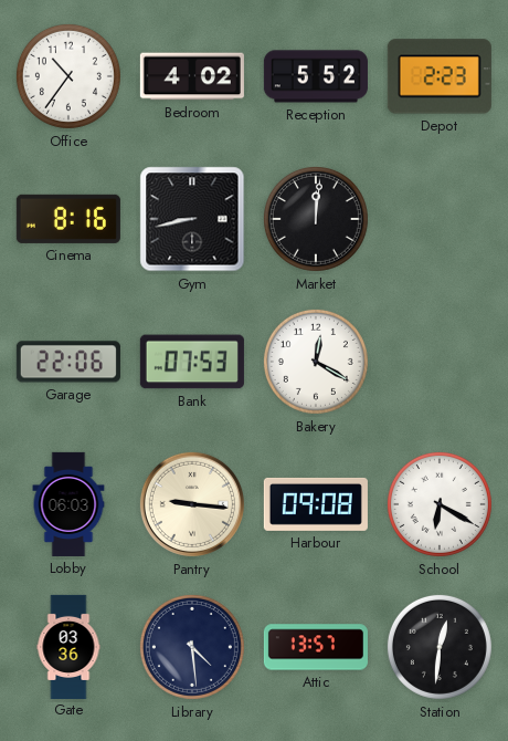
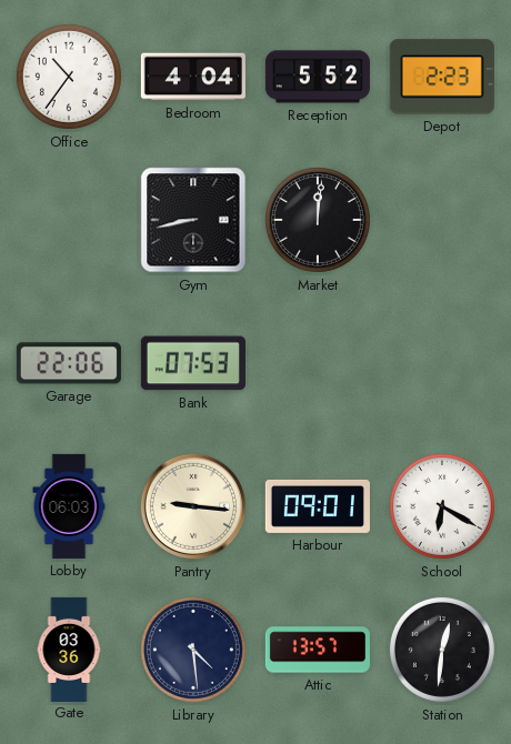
Bedroom: 4:02 -> 4:04
Cinema: 8:16 -> none
Bakery: 12:20 -> none
Harbour: 09:08 -> 09:01
